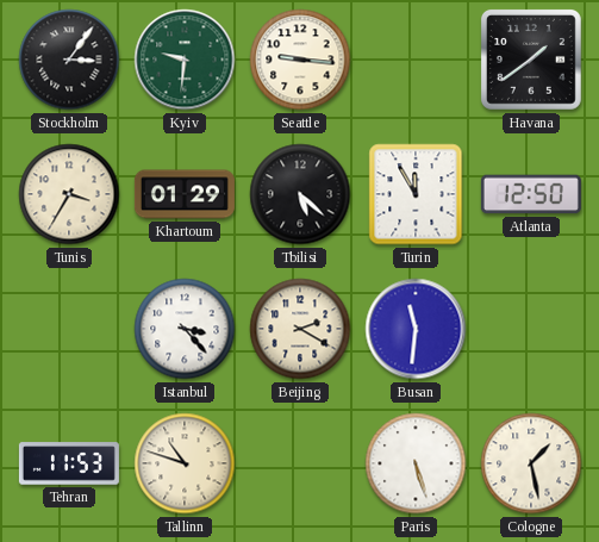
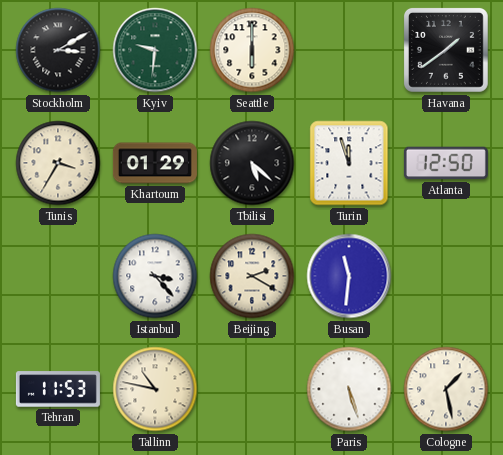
Stockholm: 3:06 -> 3:10
Seattle: 9:16 -> 6:00
Turin: 11:55 -> 11:57
Tallinn: 10:48 -> 10:47
